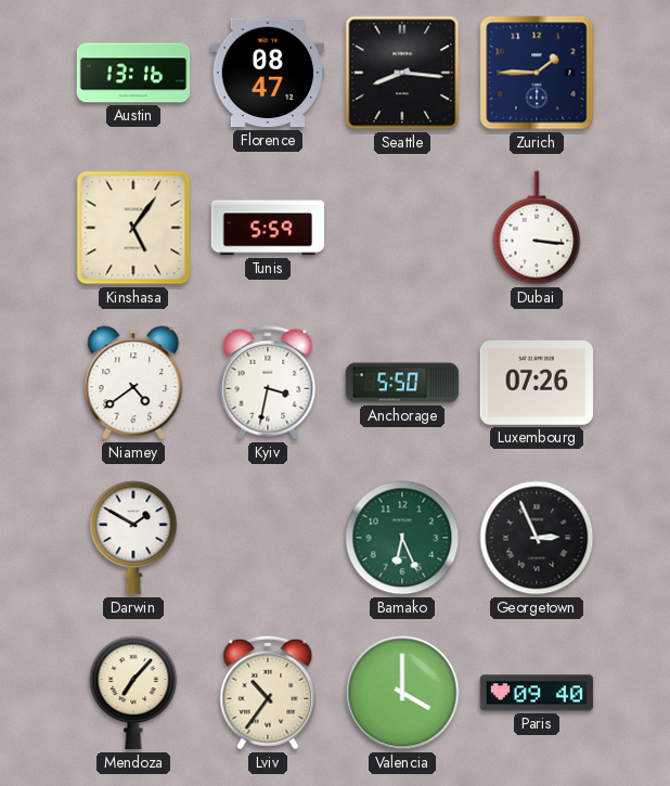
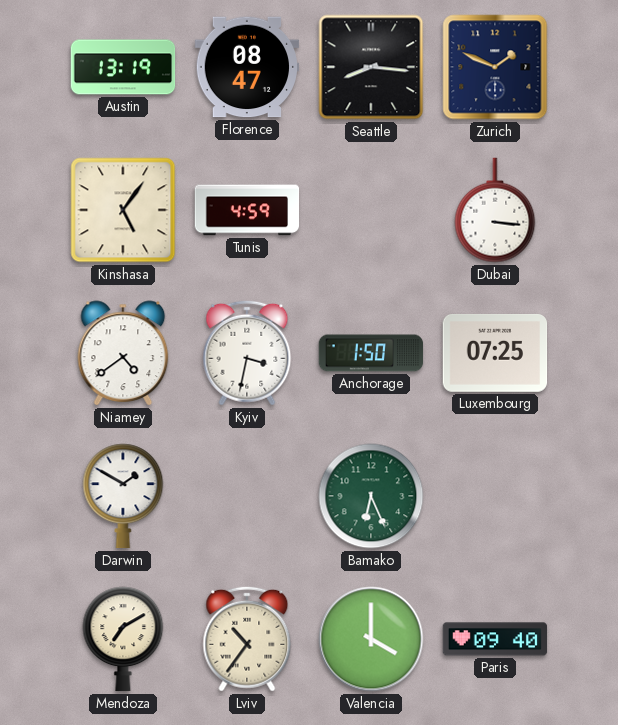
Austin: 13:16 -> 13:19
Zurich: 1:45 -> 1:49
Tunis: 5:59 -> 4:59
Anchorage: 5:50 -> 1:50
Luxembourg: 07:26 -> 07:25
Georgetown: 2:56 -> none
Mendoza: 7:07 -> 7:10
